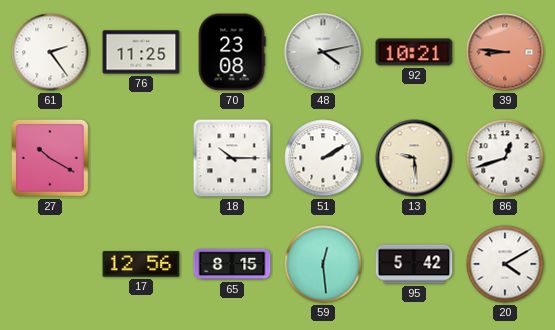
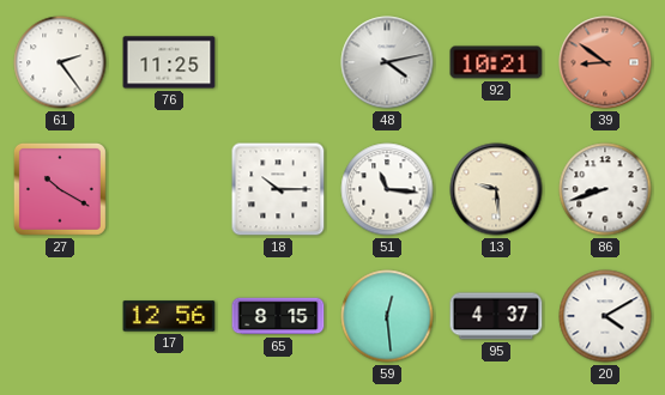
70: 23:08 -> none
39: 8:46 -> 8:51
51: 2:10 -> 11:16
86: 12:42 -> 8:42
95: 5:42 -> 4:37
